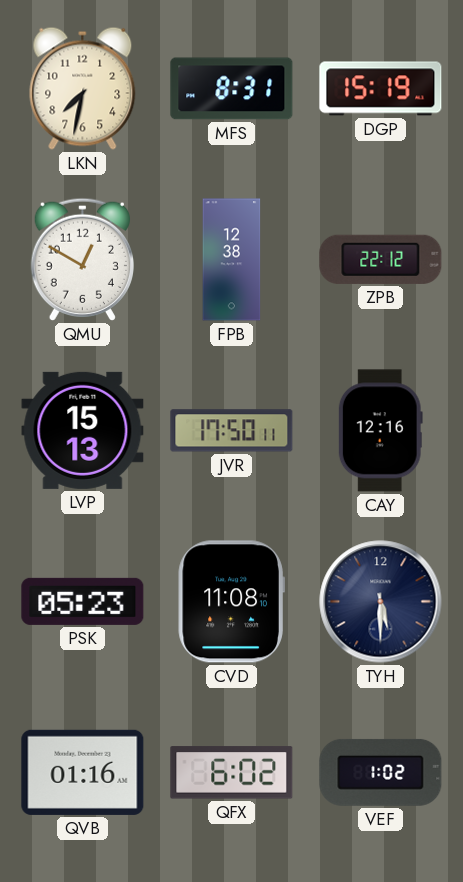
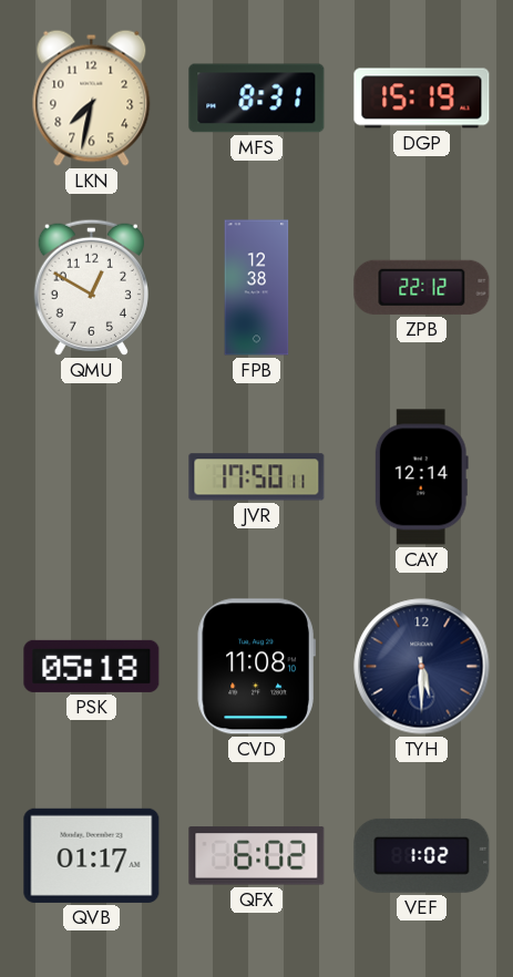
LVP: 15:13 -> none
CAY: 12:16 -> 12:14
PSK: 05:23 -> 05:18
QVB: 01:16 -> 01:17
